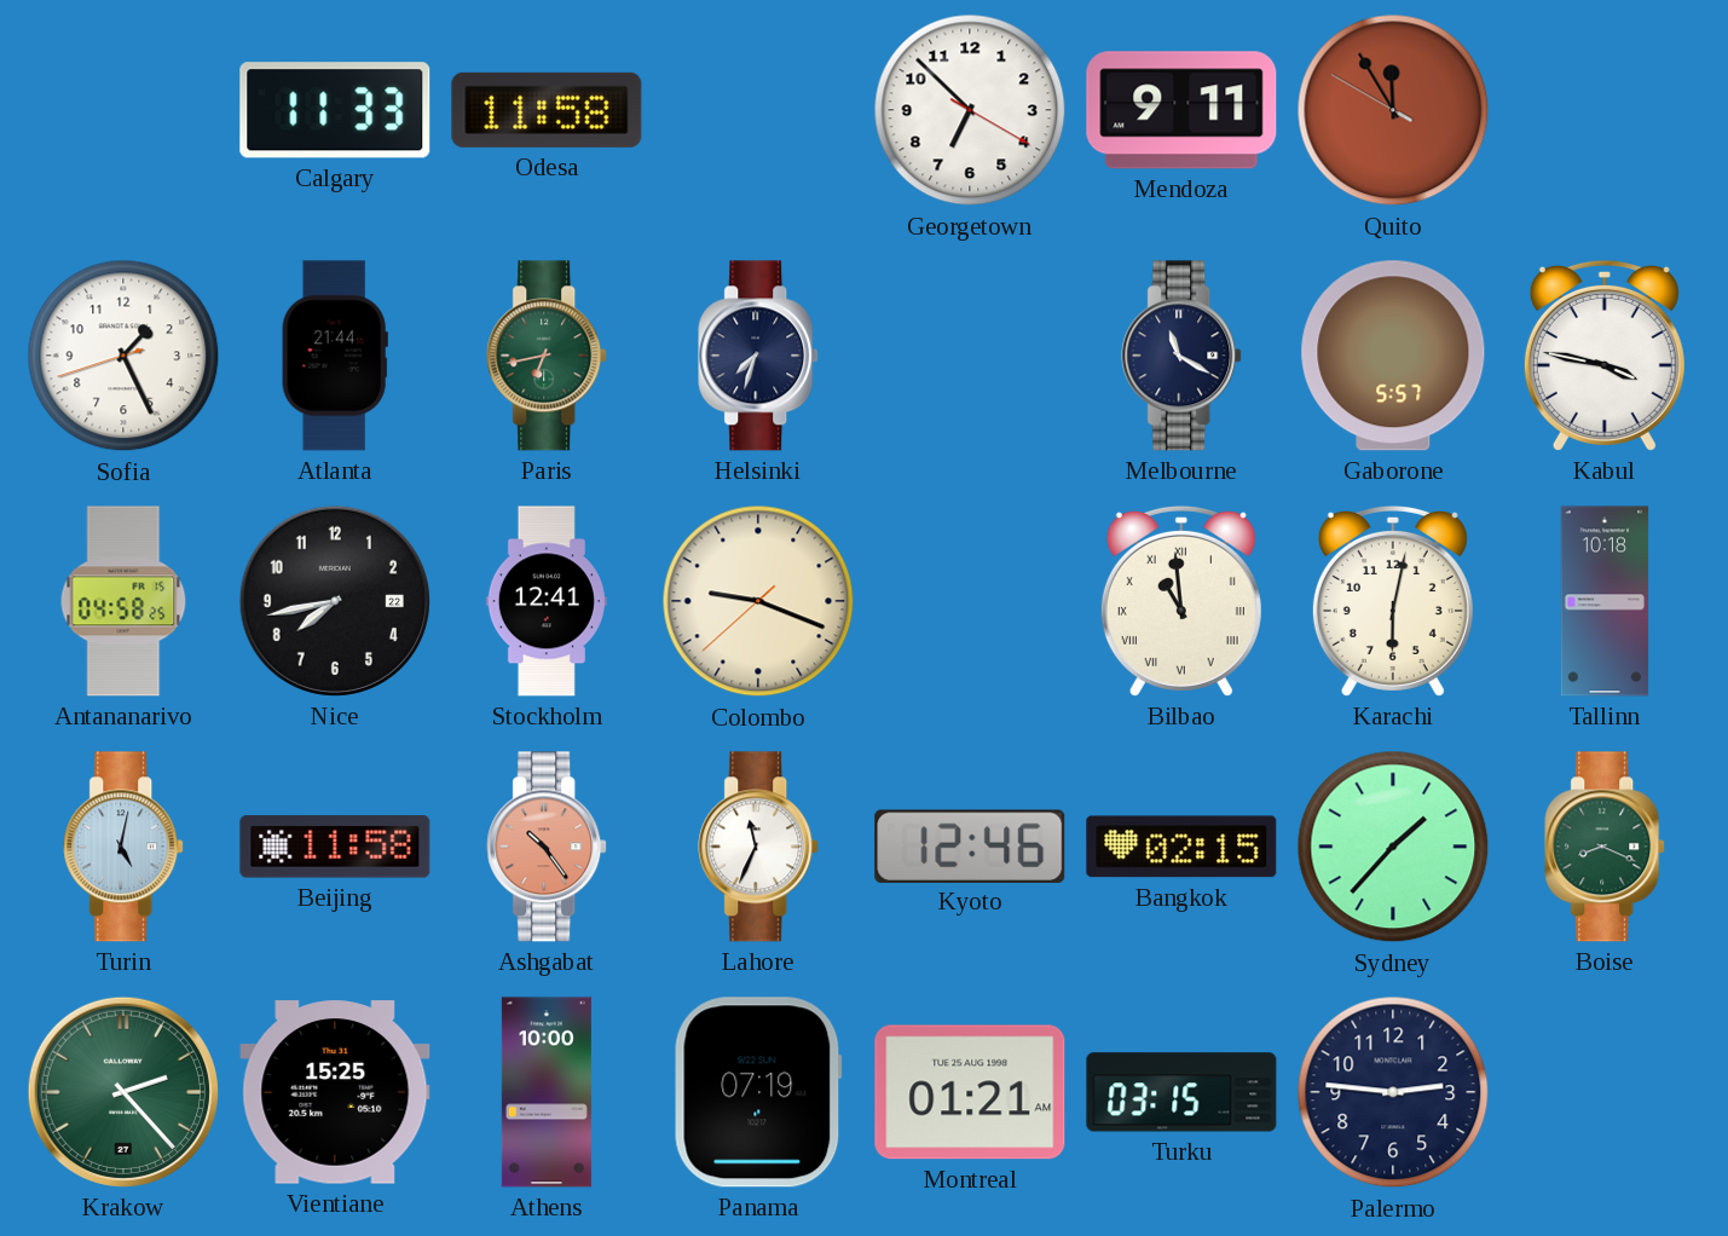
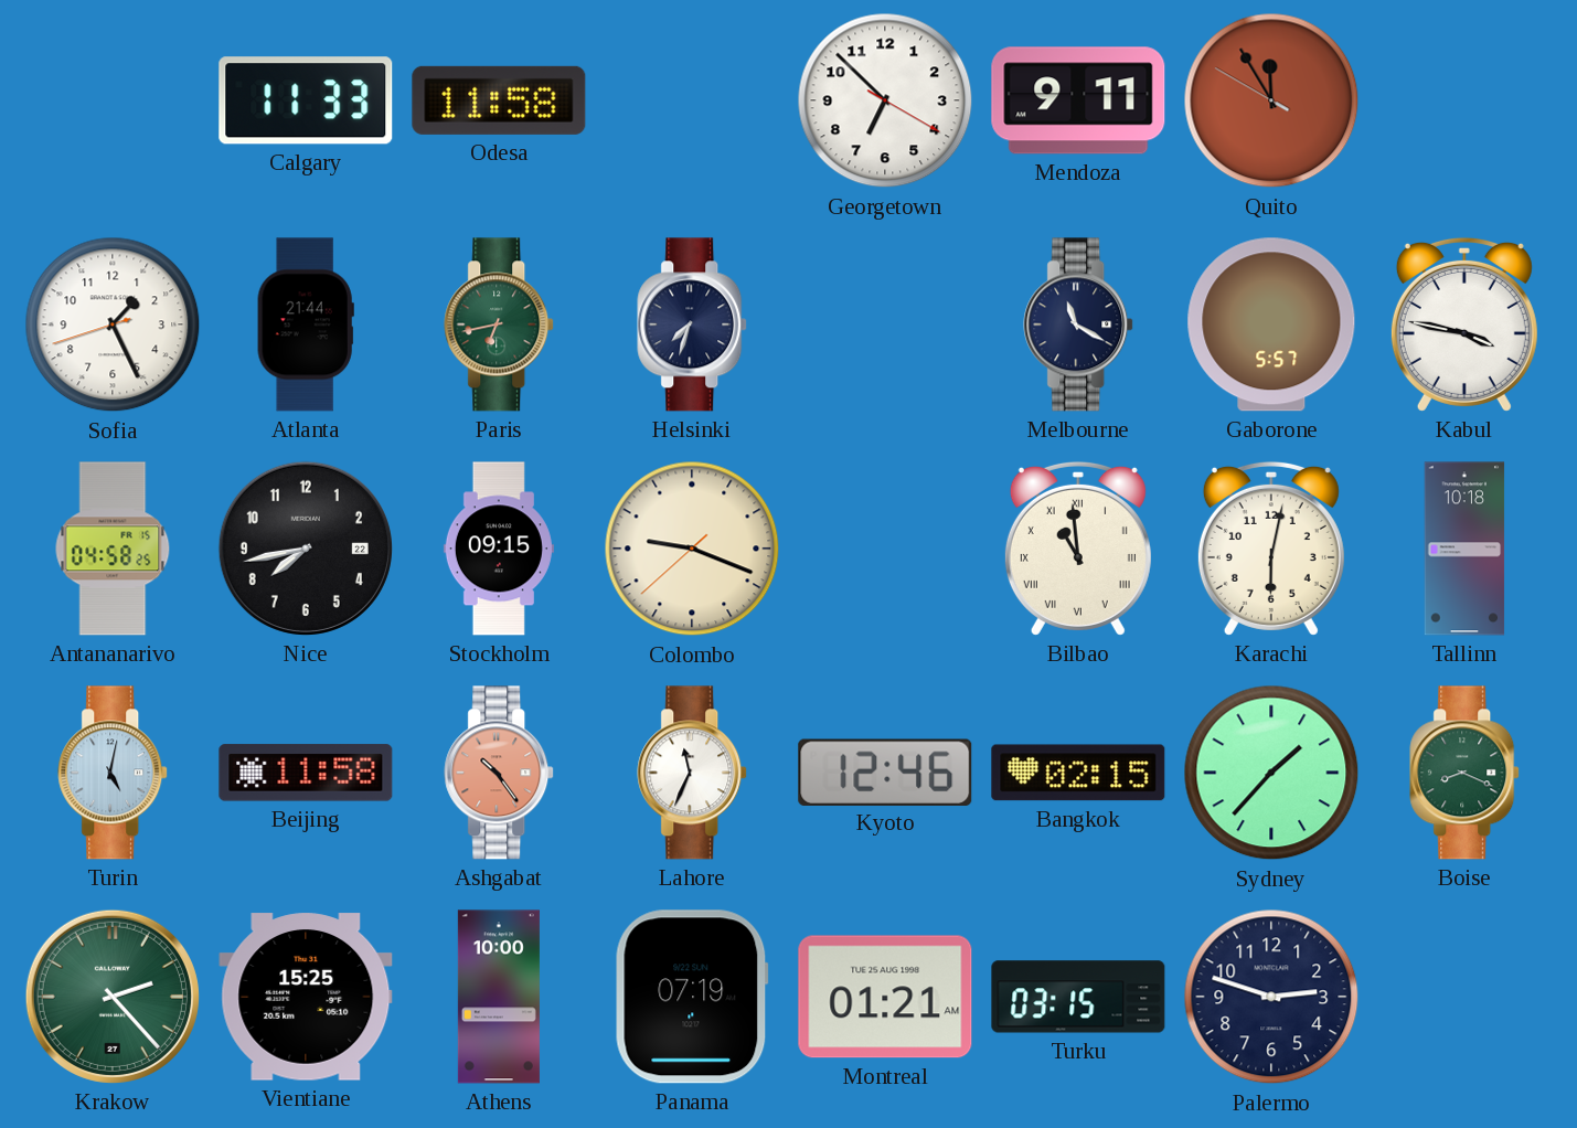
Stockholm: 12:41 -> 09:15
Palermo: 2:46 -> 2:48
